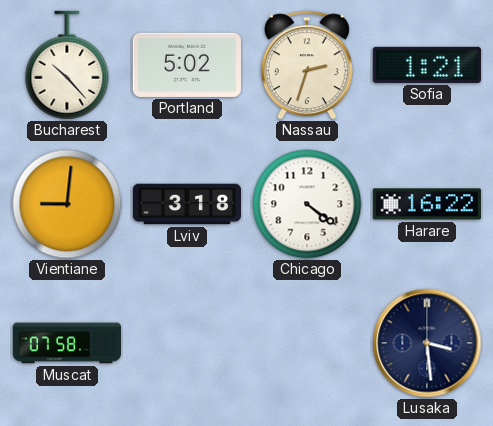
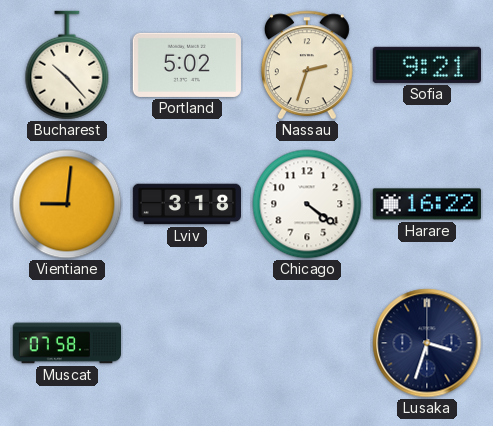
Sofia: 1:21 -> 9:21
Lusaka: 3:29 -> 3:33
